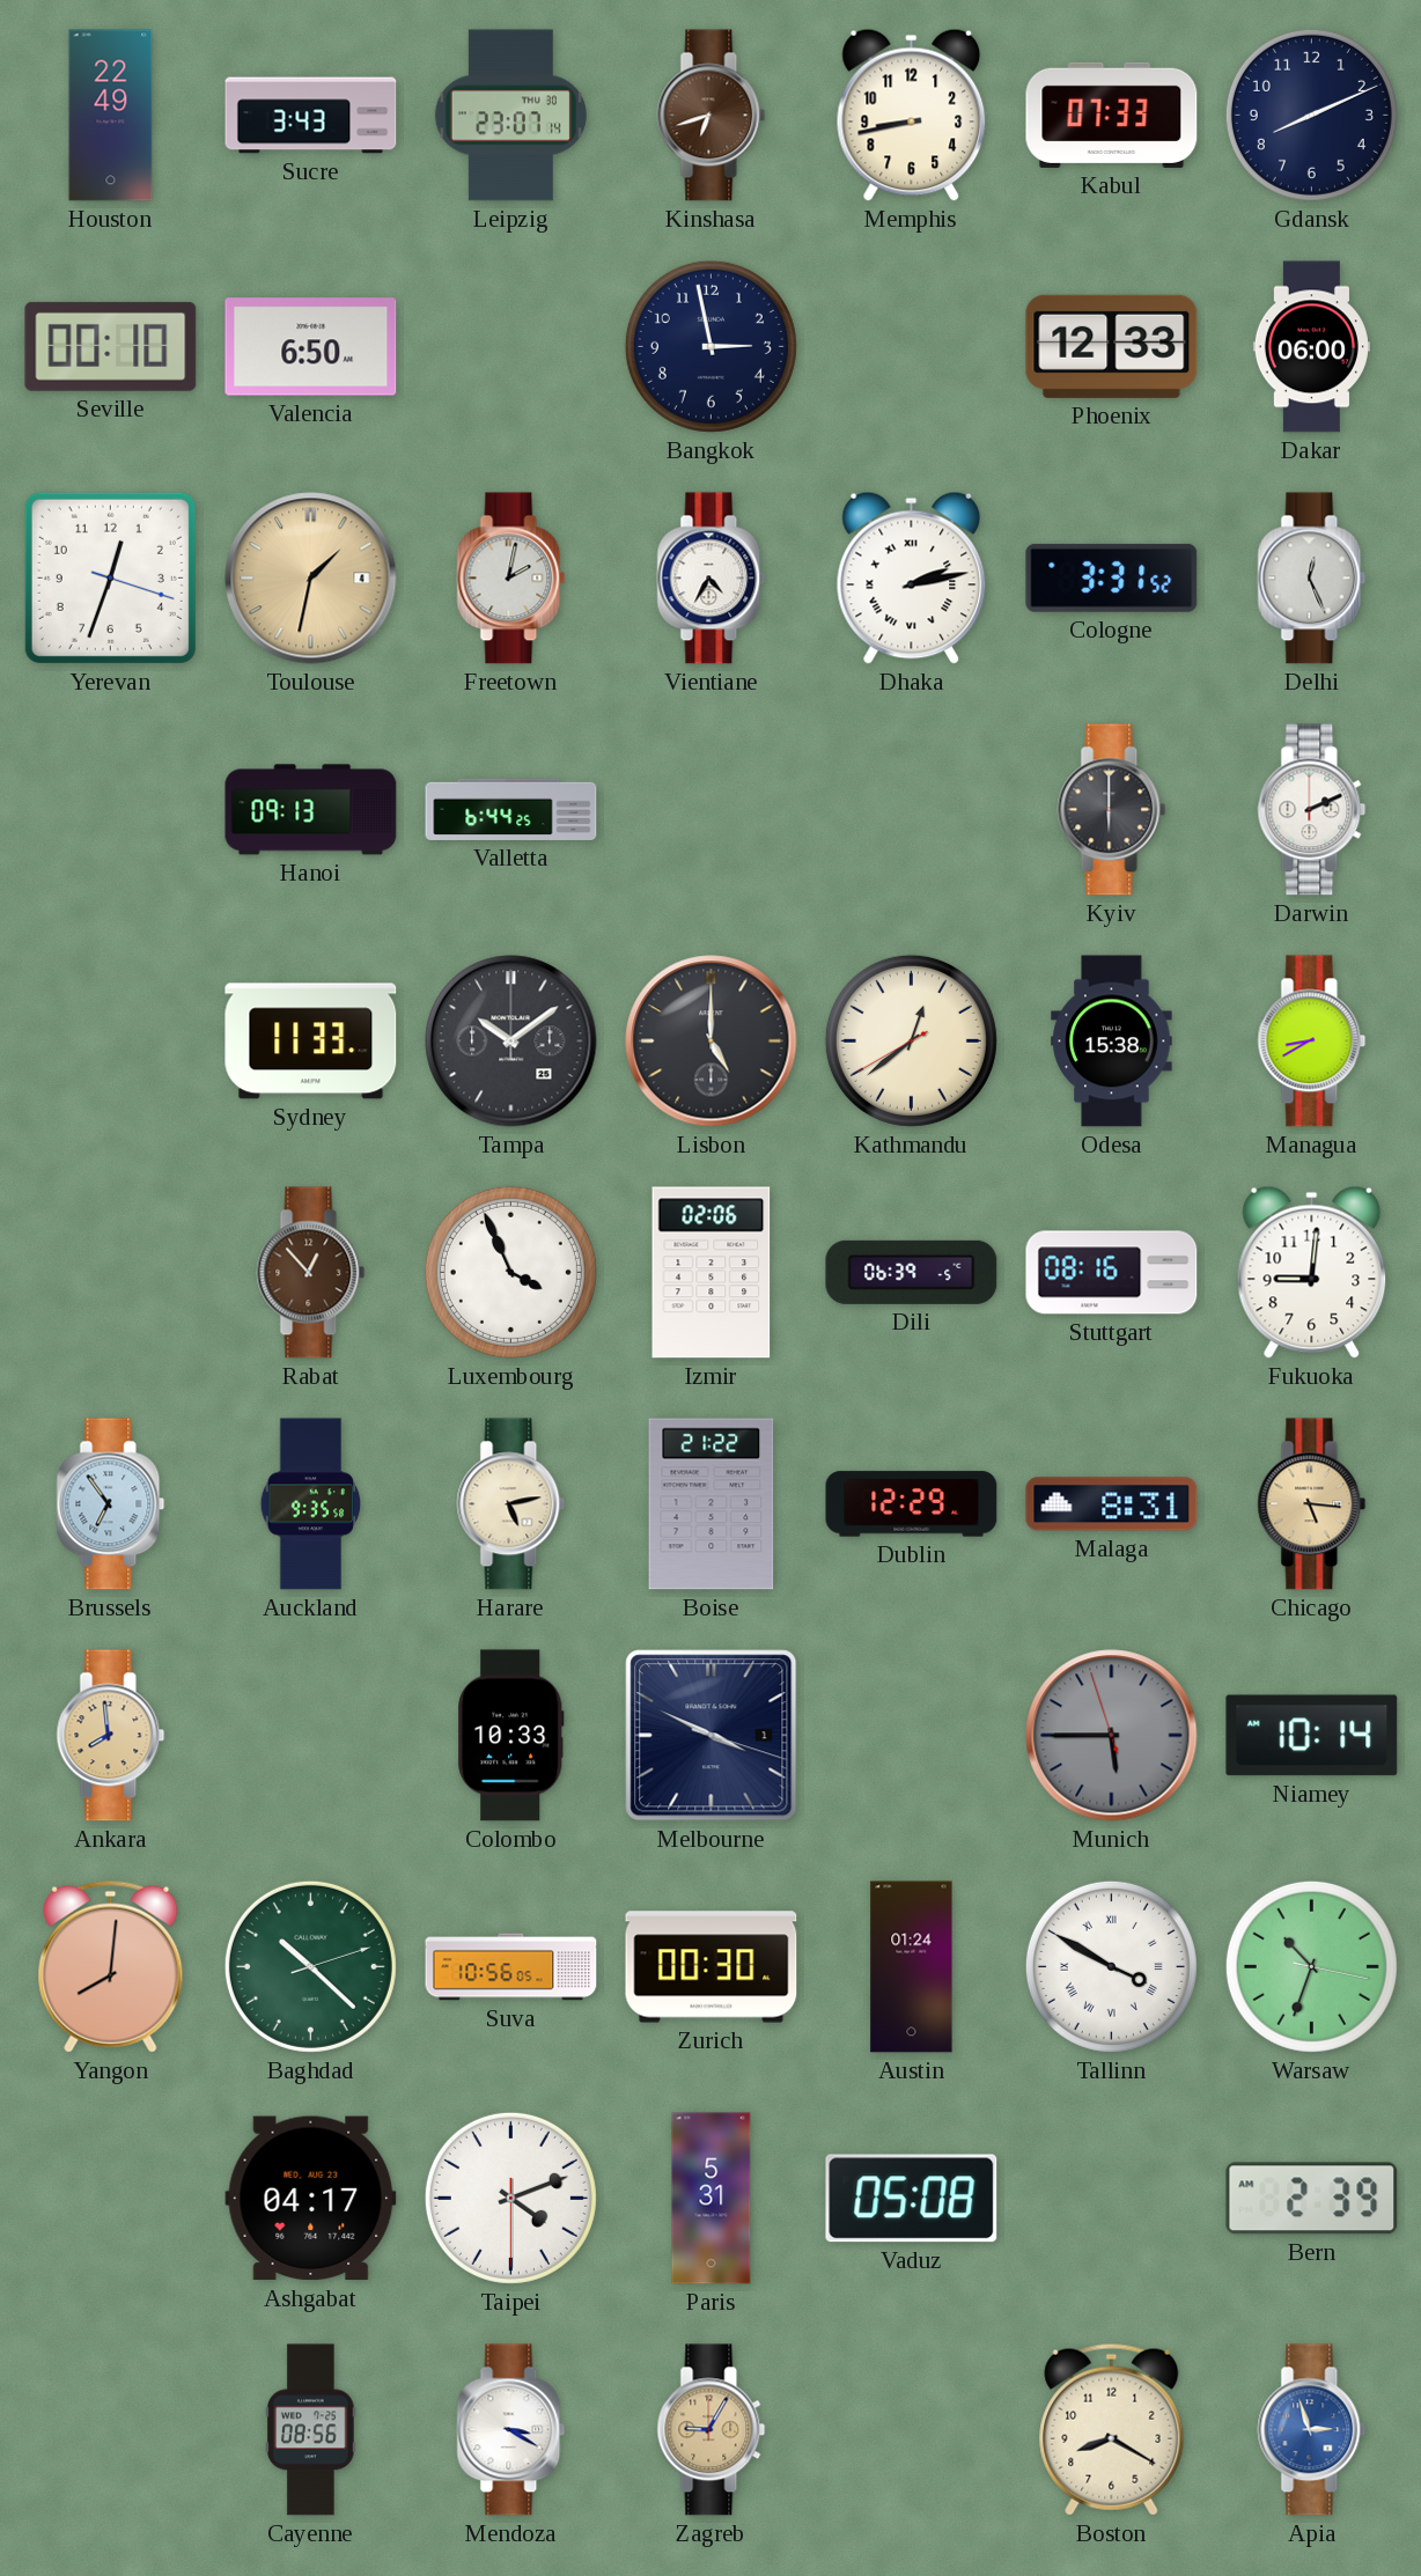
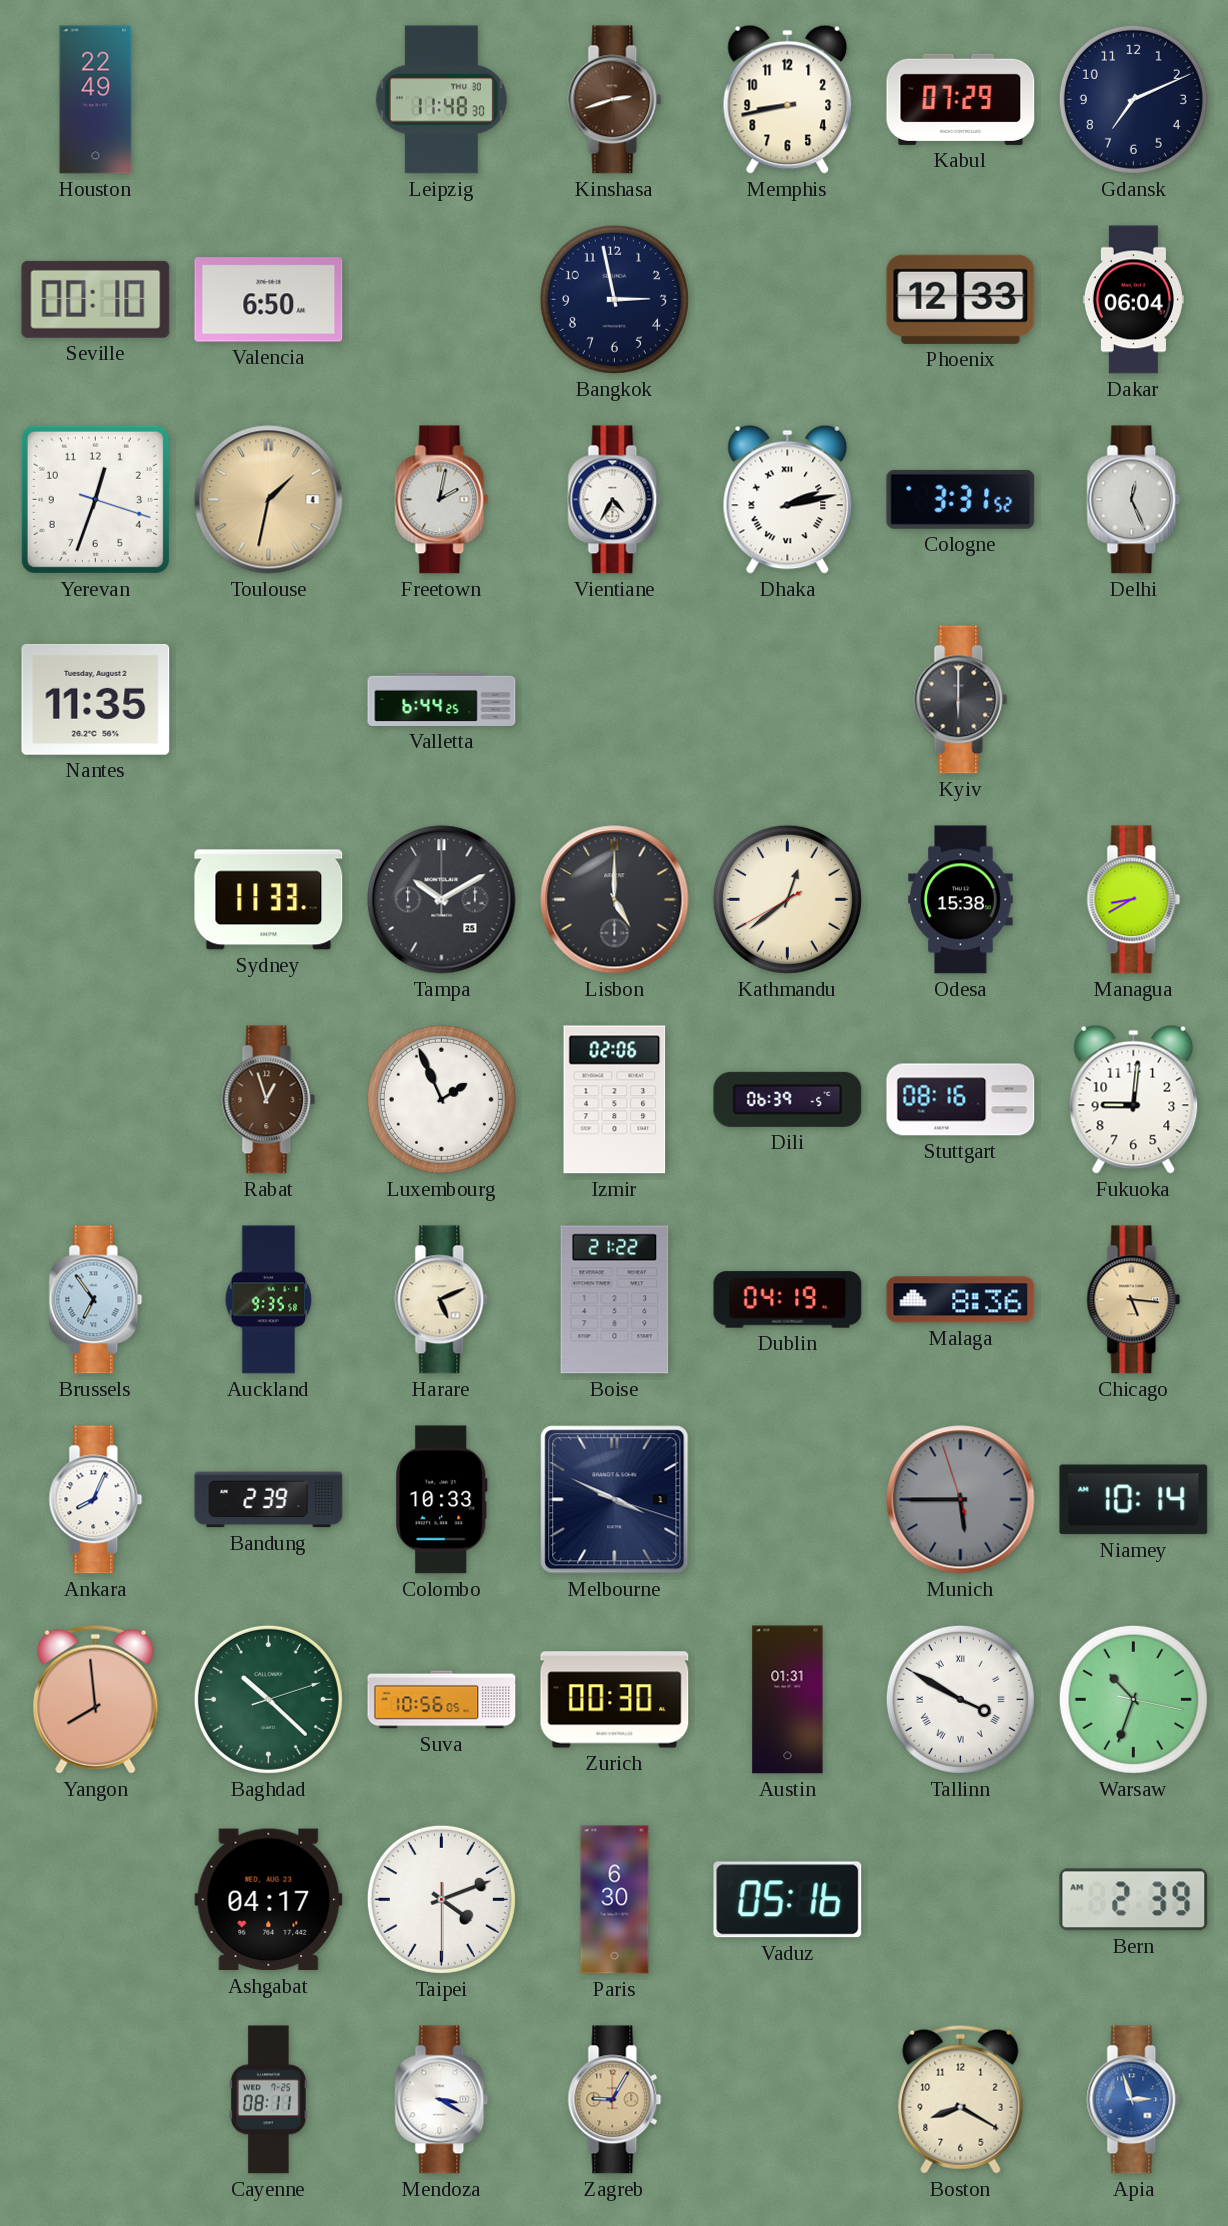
Sucre: 3:43 -> none
Leipzig: 23:07 -> 11:48
Kinshasa: 6:42 -> 2:42
Kabul: 07:33 -> 07:29
Gdansk: 8:11 -> 7:11
Dakar: 06:00 -> 06:04
Nantes: none -> 11:35
Hanoi: 09:13 -> none
Darwin: 2:11 -> none
Tampa: 10:09 -> 10:10
Rabat: 12:53 -> 12:57
Luxembourg: 3:56 -> 1:56
Harare: 5:13 -> 5:11
Dublin: 12:29 -> 04:19
Malaga: 8:31 -> 8:36
Ankara: 7:59 -> 8:04
Ankara dial: champagne -> white
Bandung: none -> 2:39
Yangon: 8:01 -> 7:59
Austin: 01:24 -> 01:31
Paris: 5:31 -> 6:30
Vaduz: 05:08 -> 05:16
Cayenne: 08:56 -> 08:11
